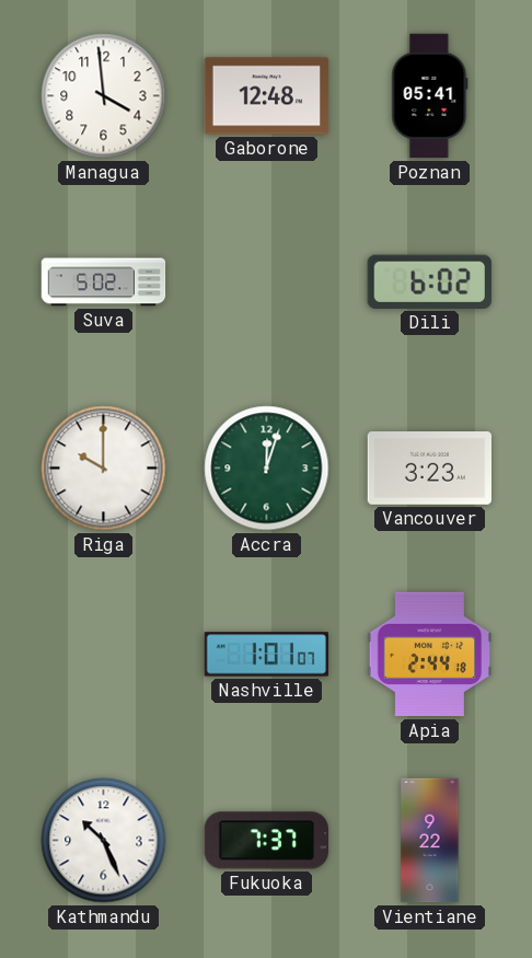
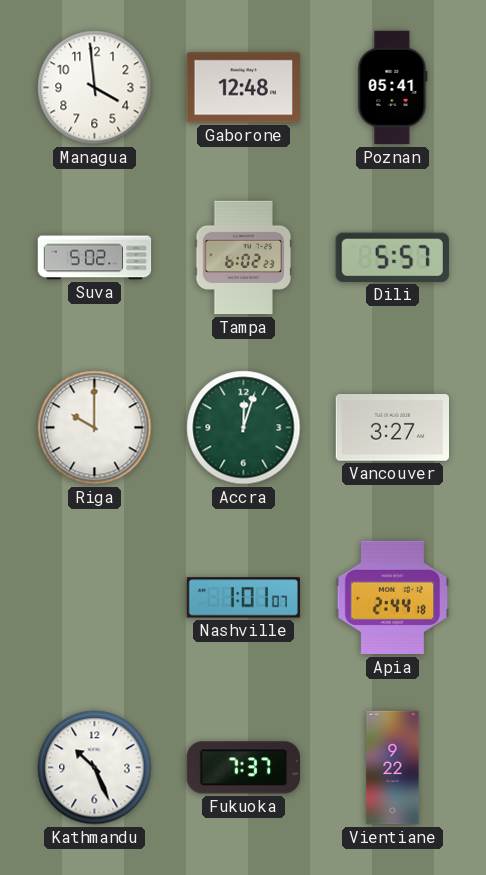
Tampa: none -> 6:02
Dili: 6:02 -> 5:57
Vancouver: 3:23 -> 3:27
